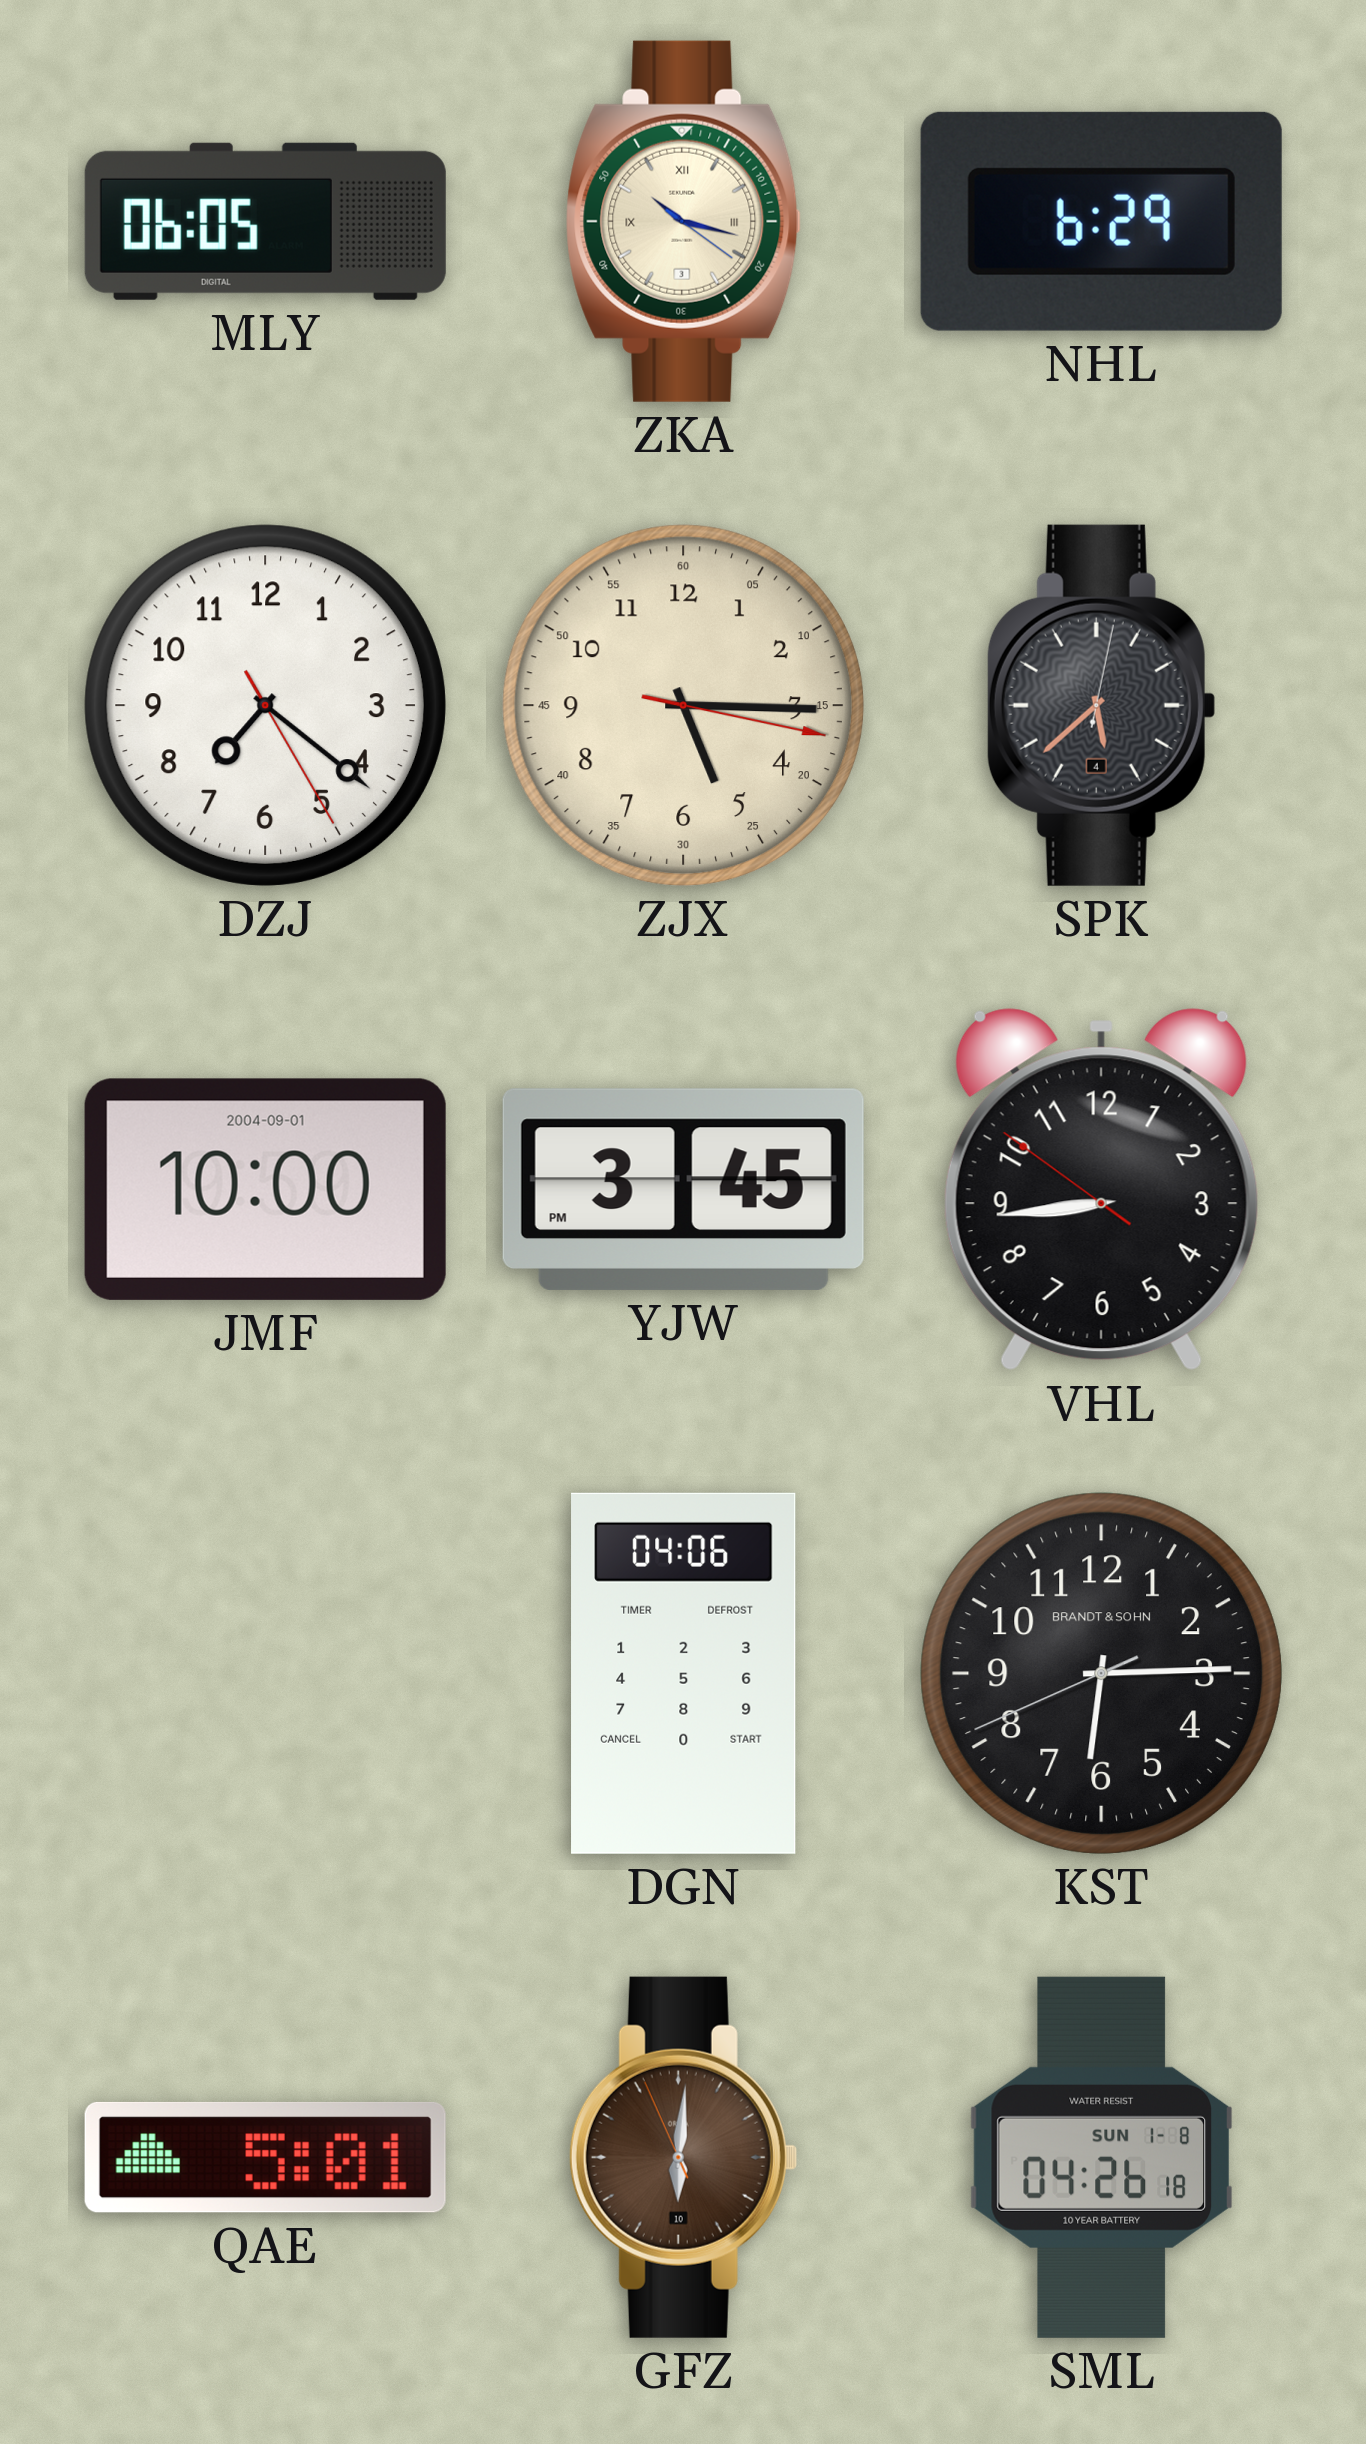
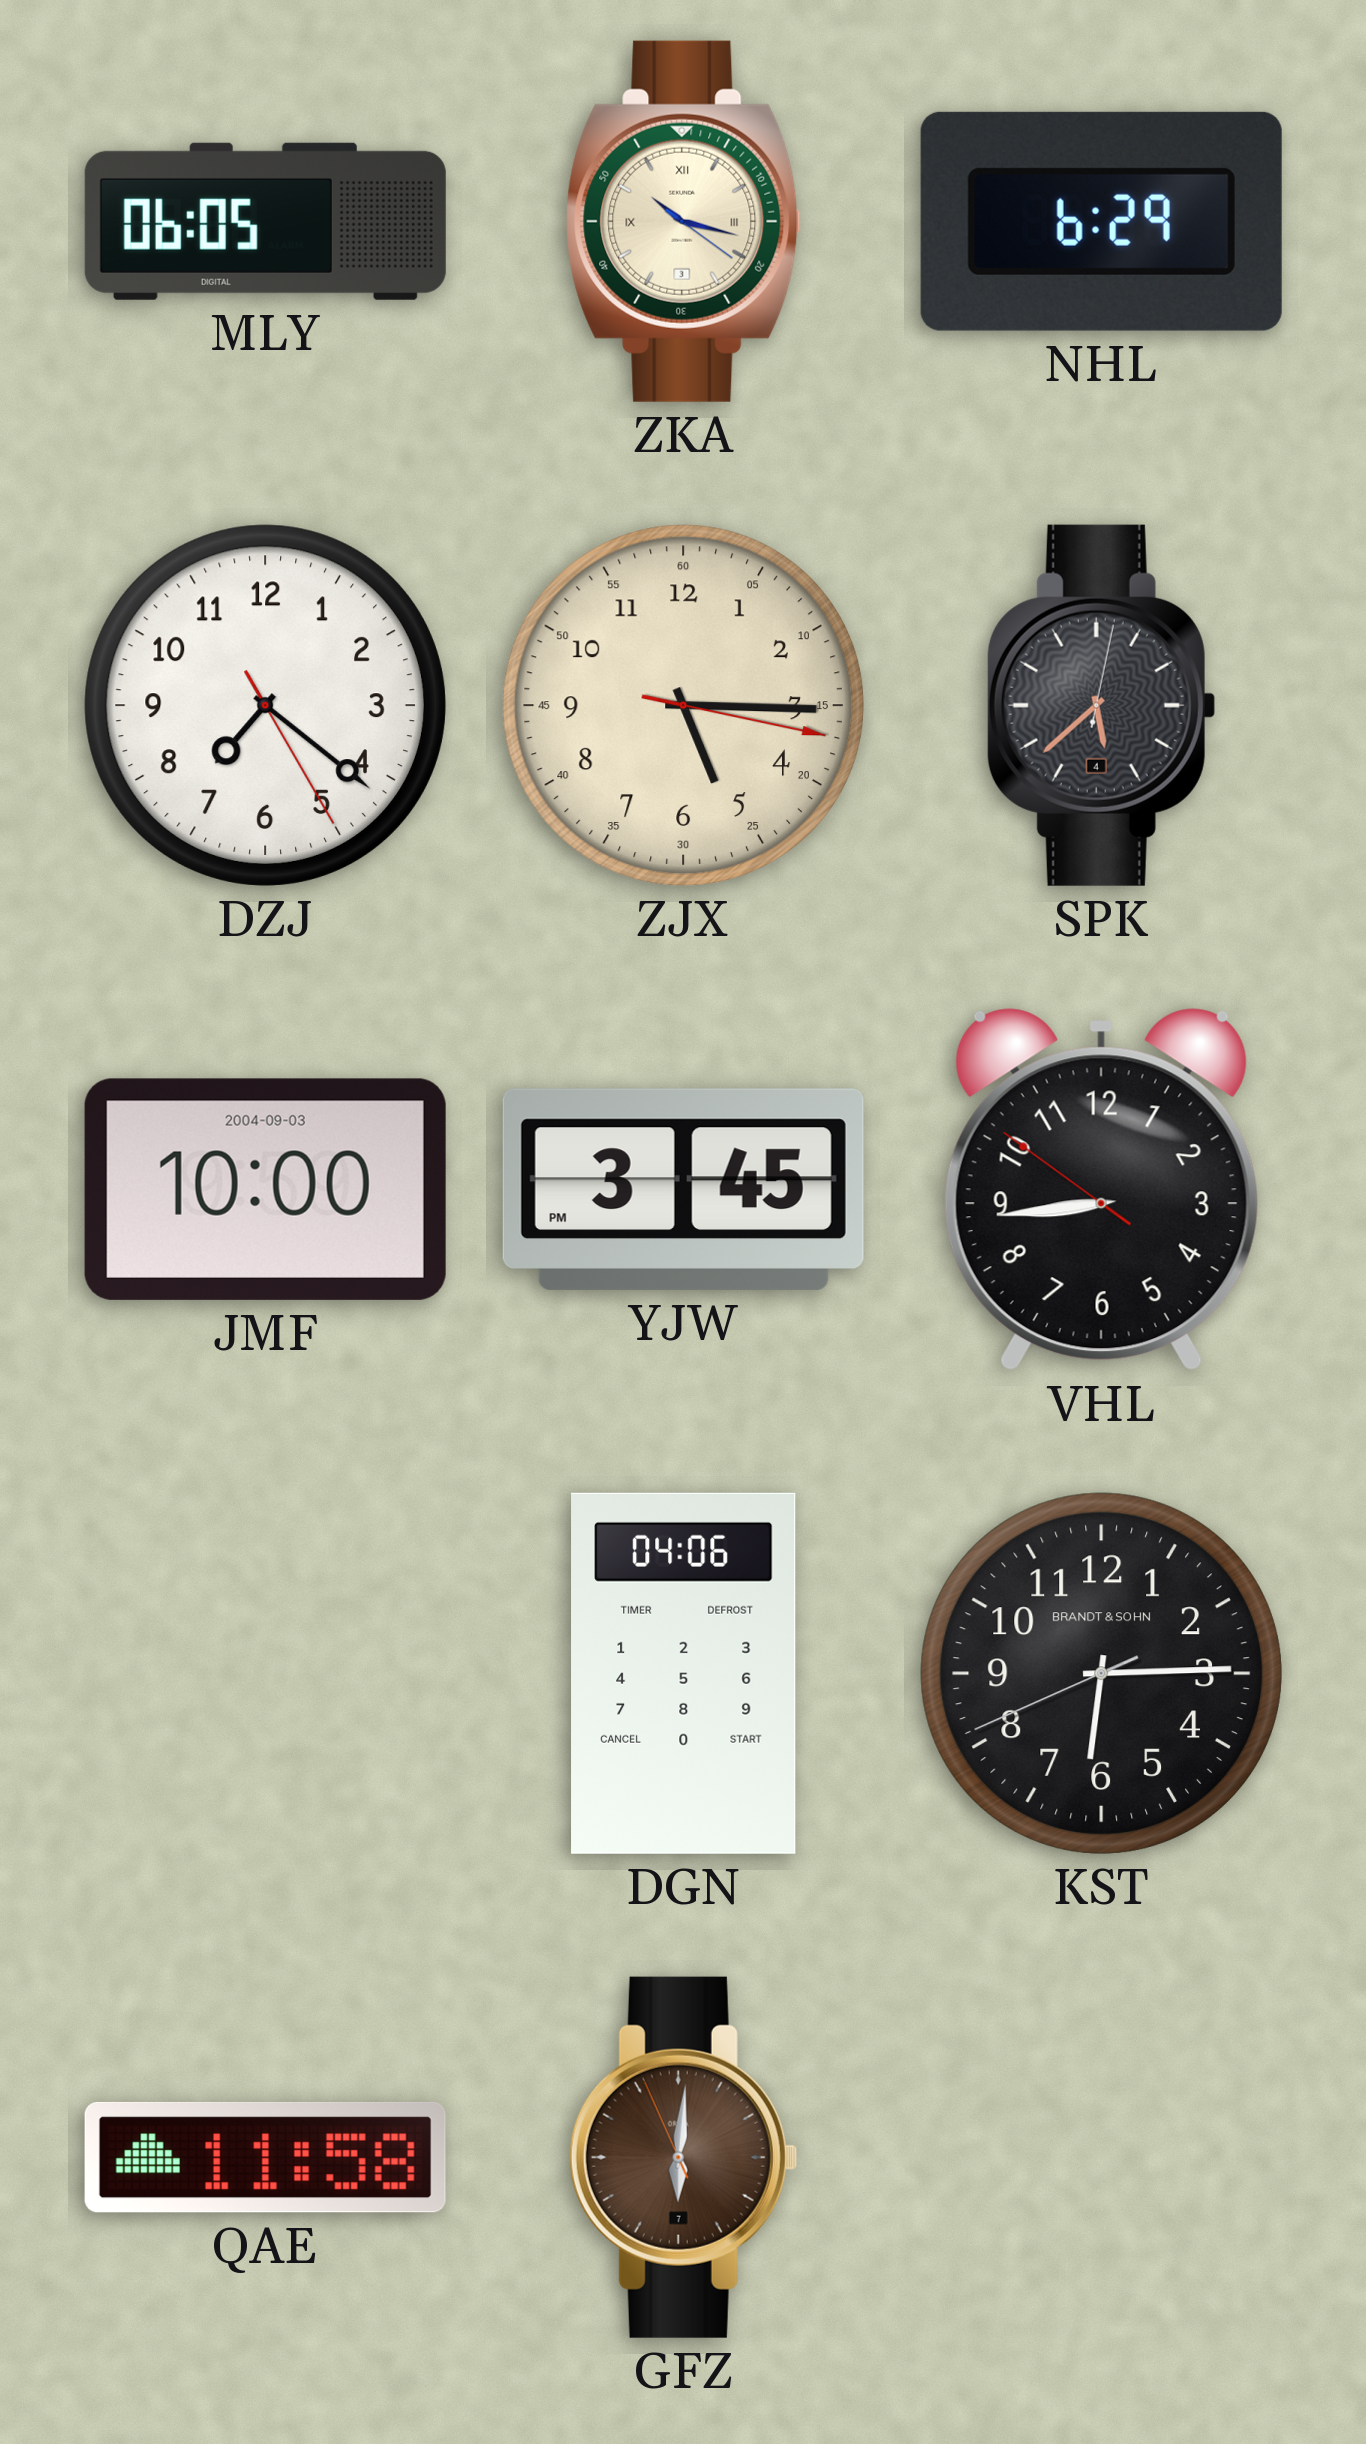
JMF date: 2004-09-01 -> 2004-09-03
QAE: 5:01 -> 11:58
GFZ date: 10 -> 7
SML: 04:26 -> none
